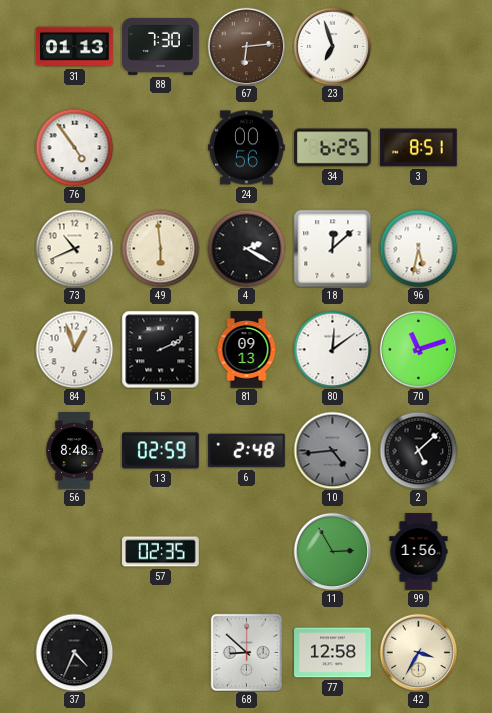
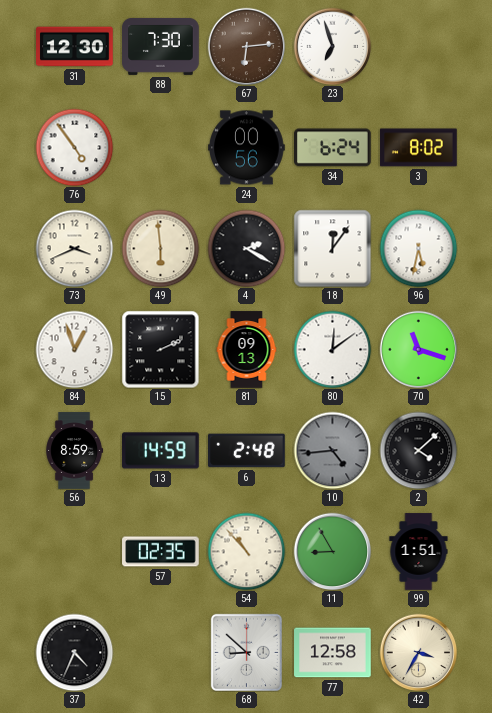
31: 01:13 -> 12:30
34: 6:25 -> 6:24
3: 8:51 -> 8:02
73: 10:41 -> 3:41
18: 12:08 -> 12:06
70: 11:12 -> 11:18
56: 8:48 -> 8:59
13: 02:59 -> 14:59
2: 5:08 -> 4:08
54: none -> 10:53
11: 2:55 -> 8:55
99: 1:56 -> 1:51
